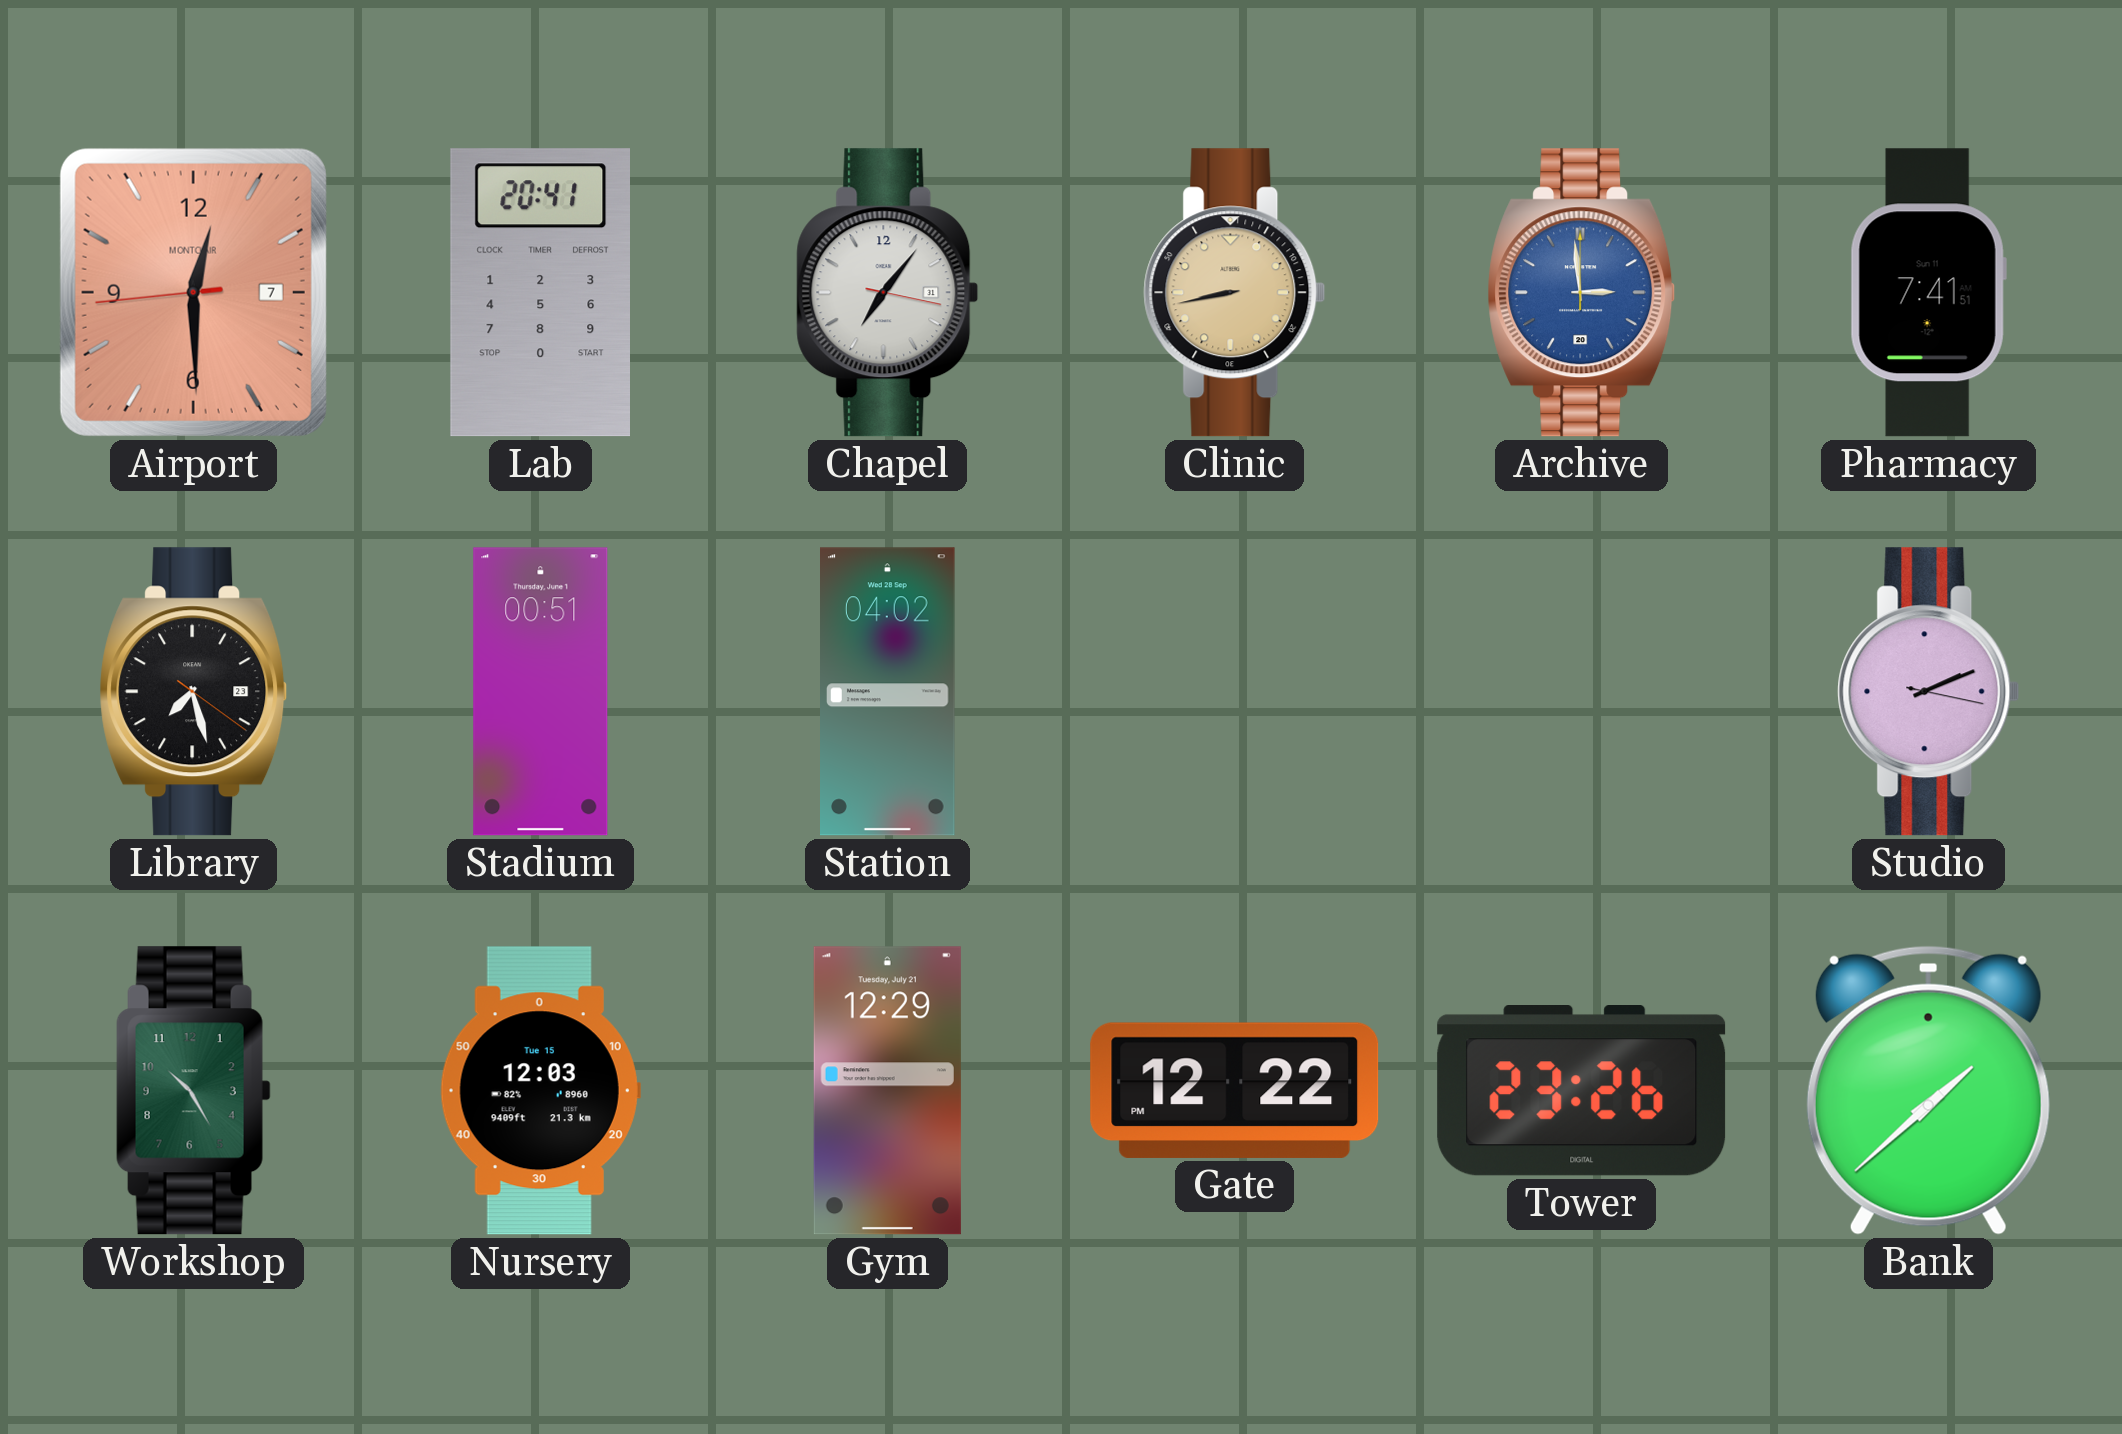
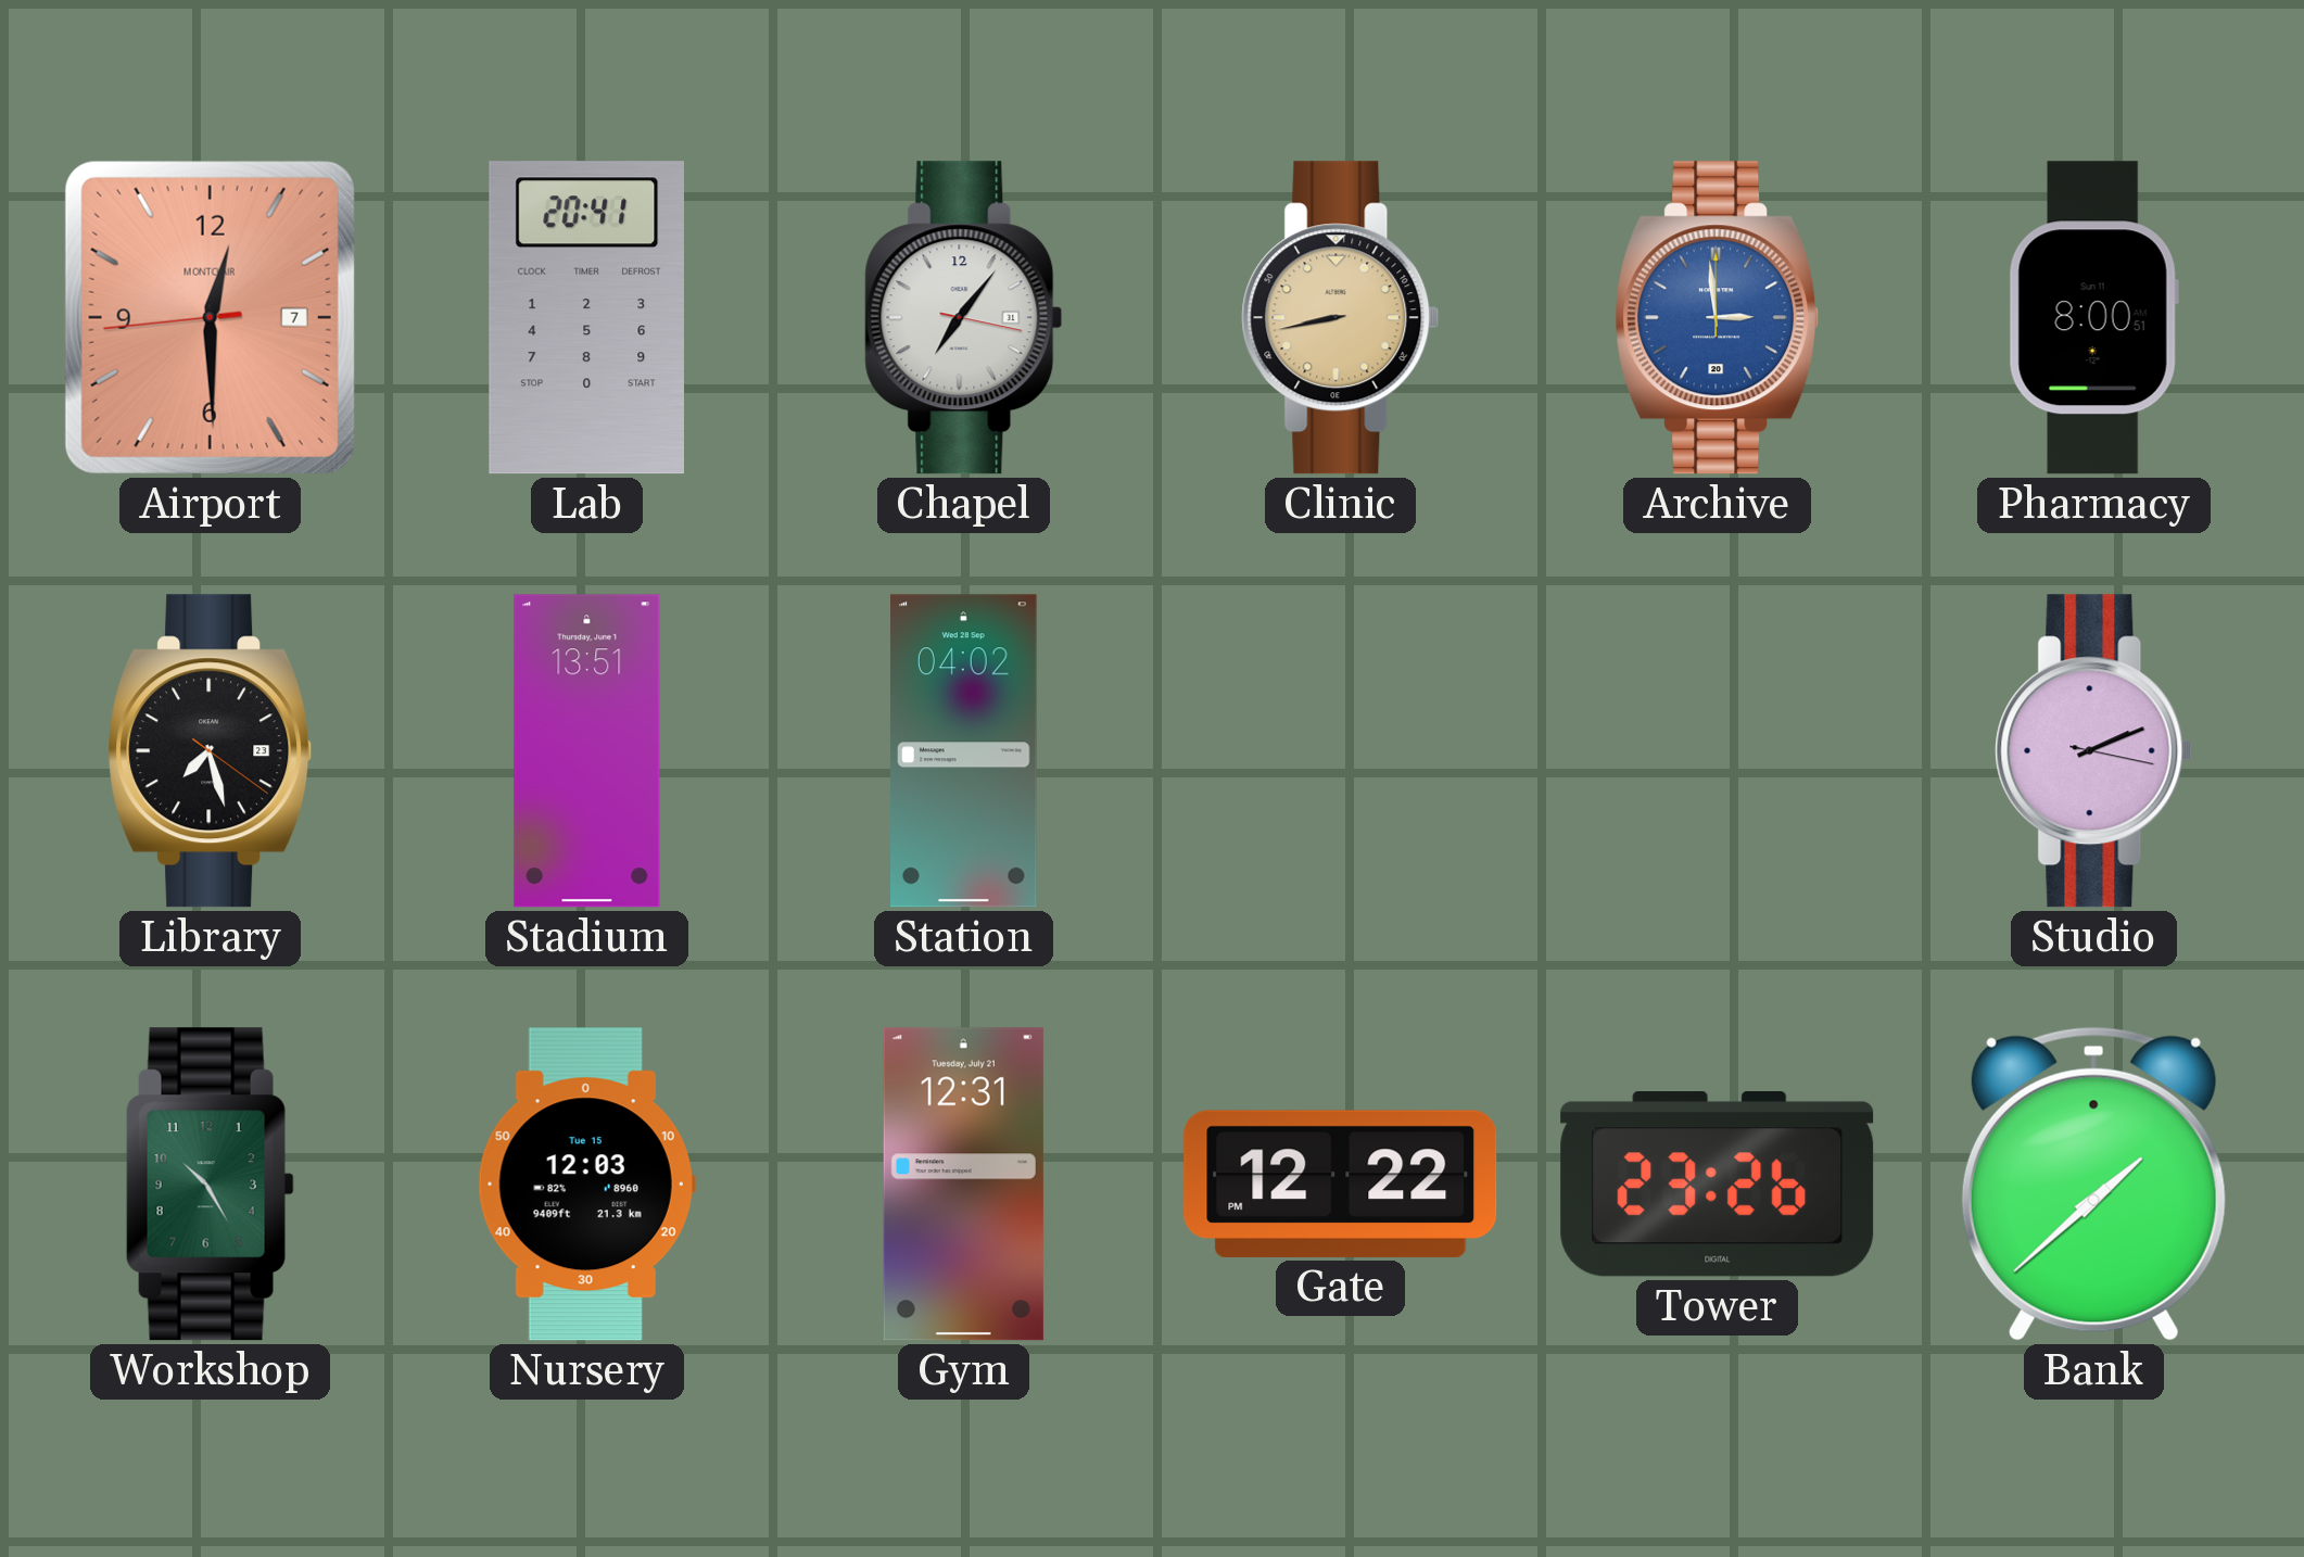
Pharmacy: 7:41 -> 8:00
Stadium: 00:51 -> 13:51
Gym: 12:29 -> 12:31
